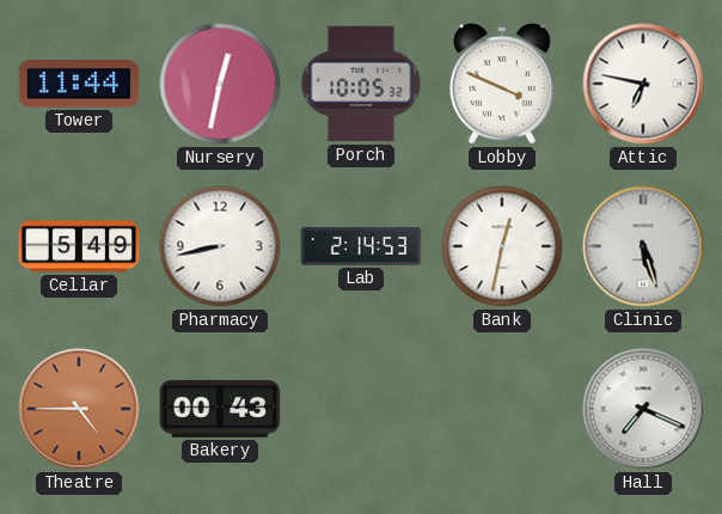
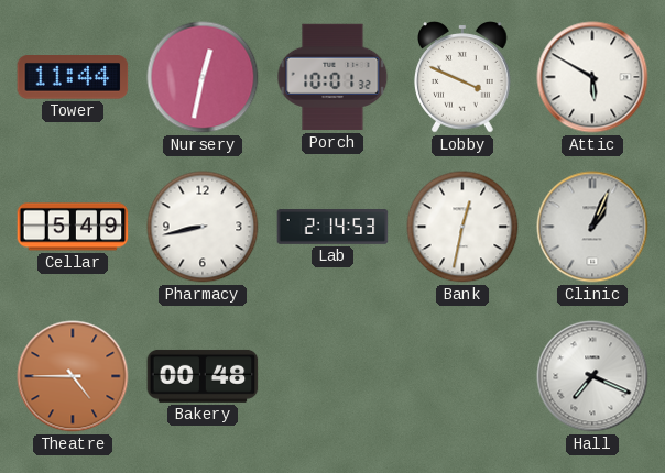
Porch: 10:05 -> 10:01
Attic: 6:47 -> 5:50
Clinic: 5:27 -> 1:04
Bakery: 00:43 -> 00:48
